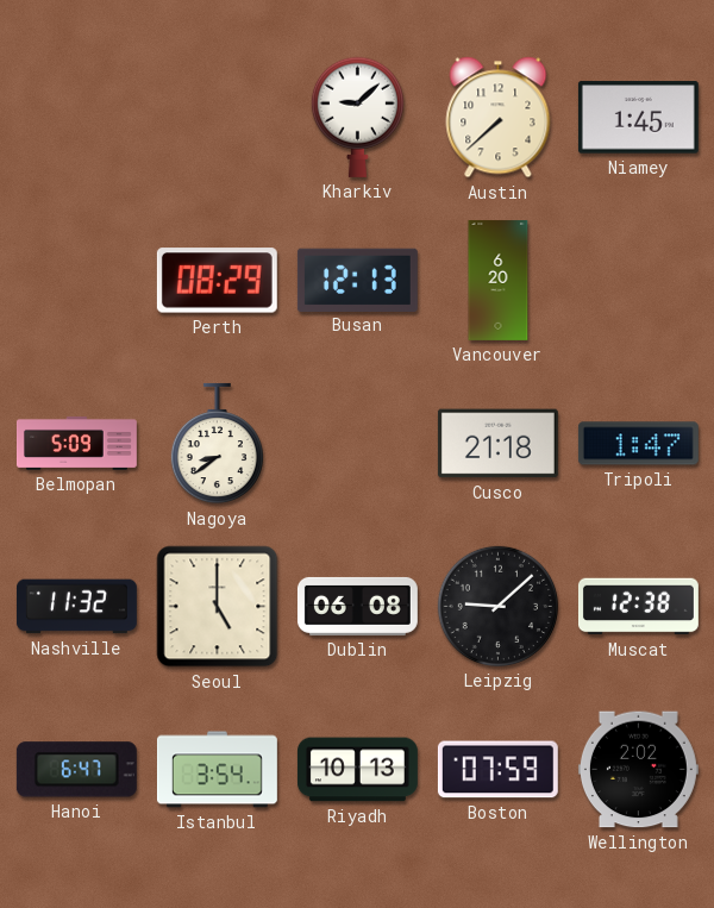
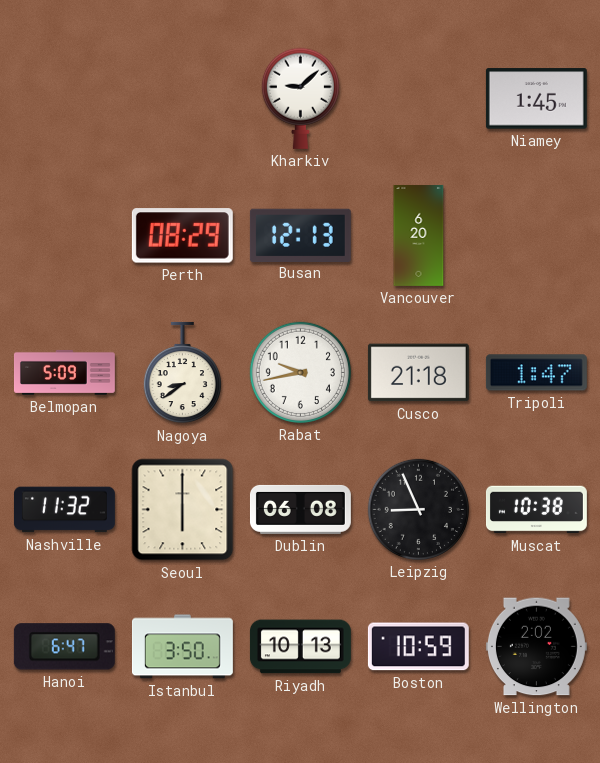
Austin: 7:38 -> none
Rabat: none -> 9:43
Seoul: 5:00 -> 6:00
Leipzig: 9:08 -> 8:56
Muscat: 12:38 -> 10:38
Istanbul: 3:54 -> 3:50
Boston: 07:59 -> 10:59
